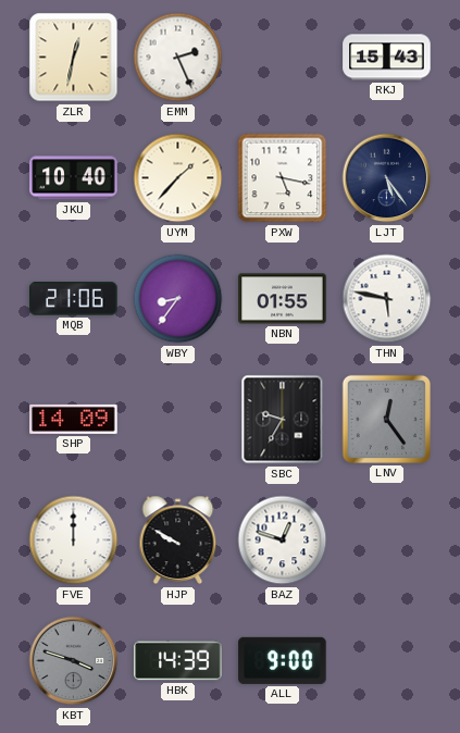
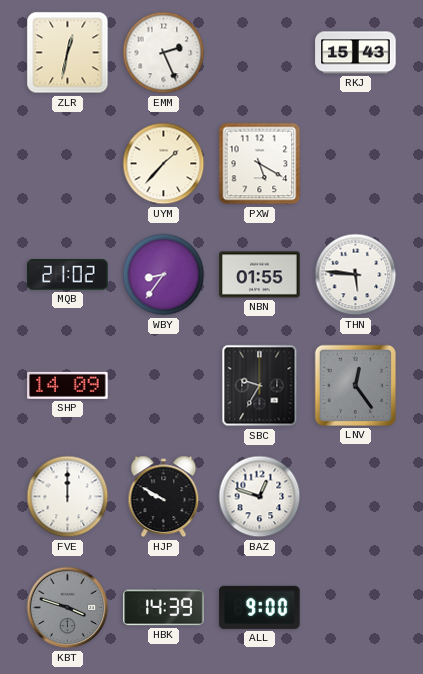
JKU: 10:40 -> none
PXW: 5:17 -> 5:20
LJT: 5:24 -> none
MQB: 21:06 -> 21:02
THN: 5:47 -> 5:46
